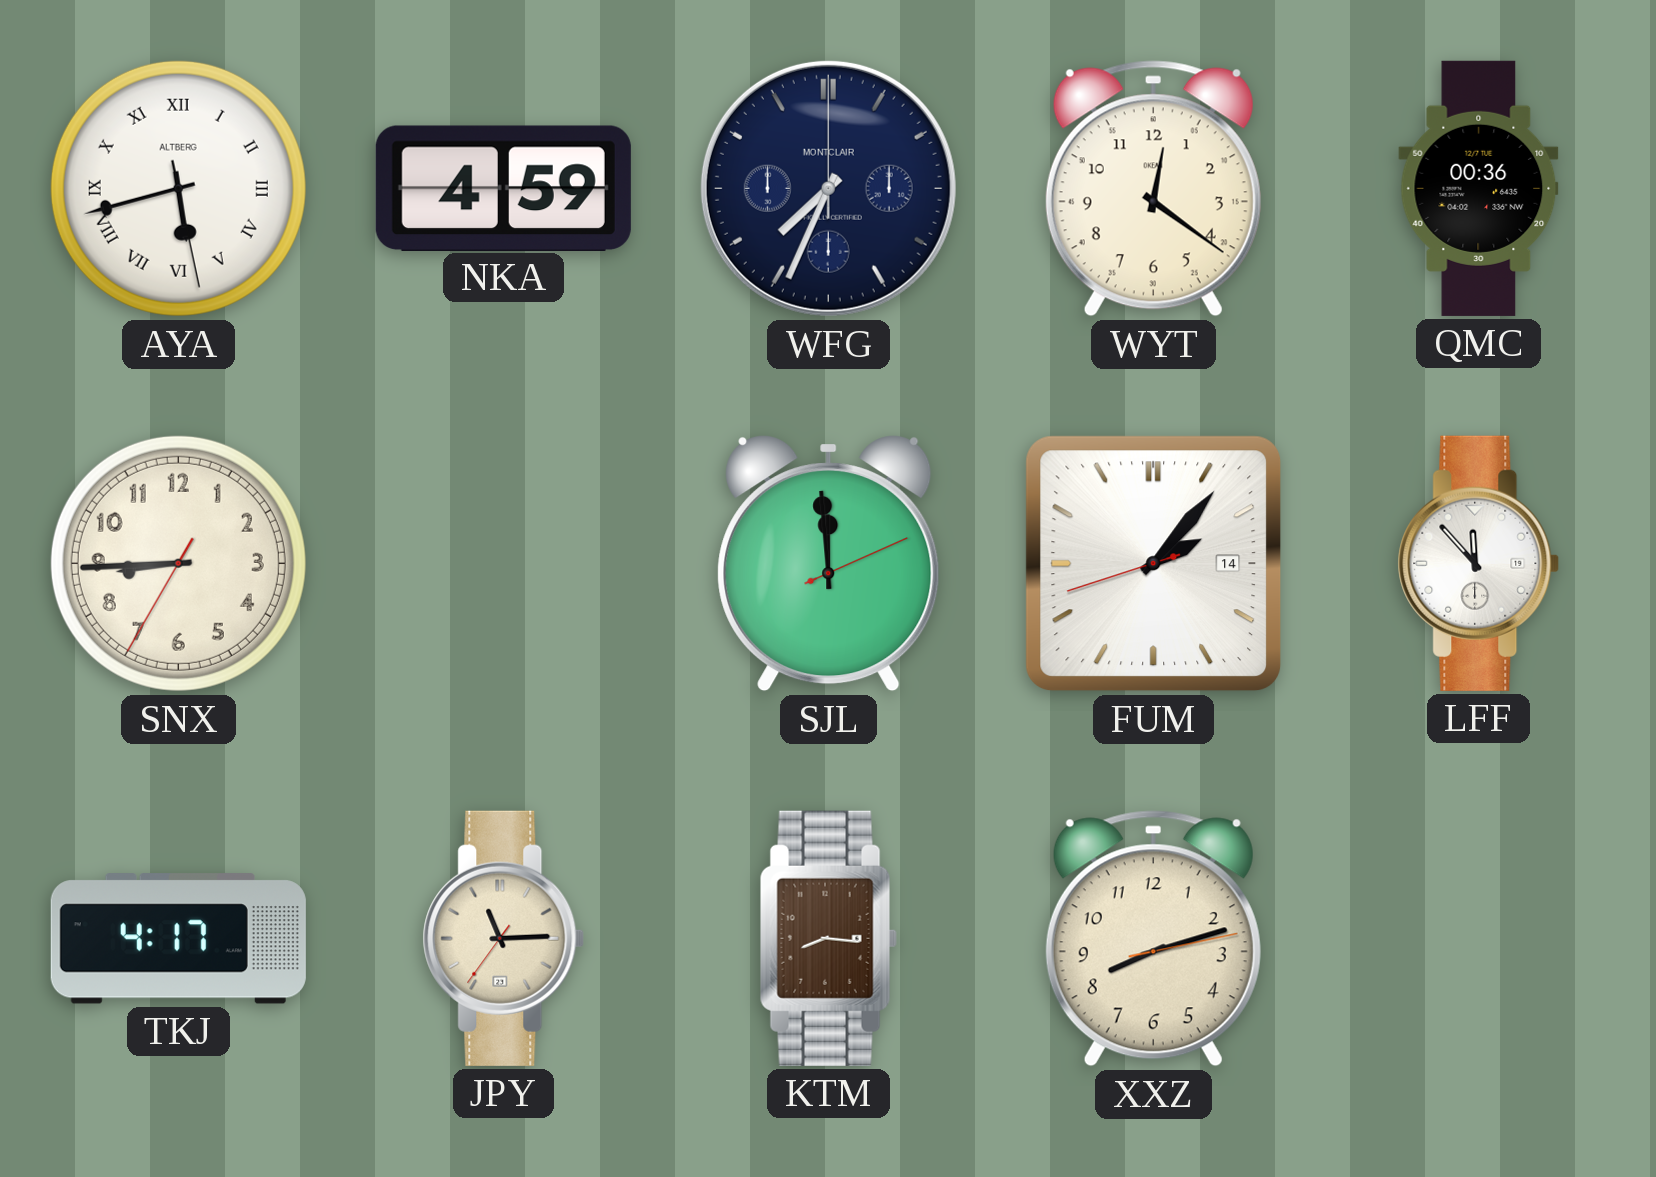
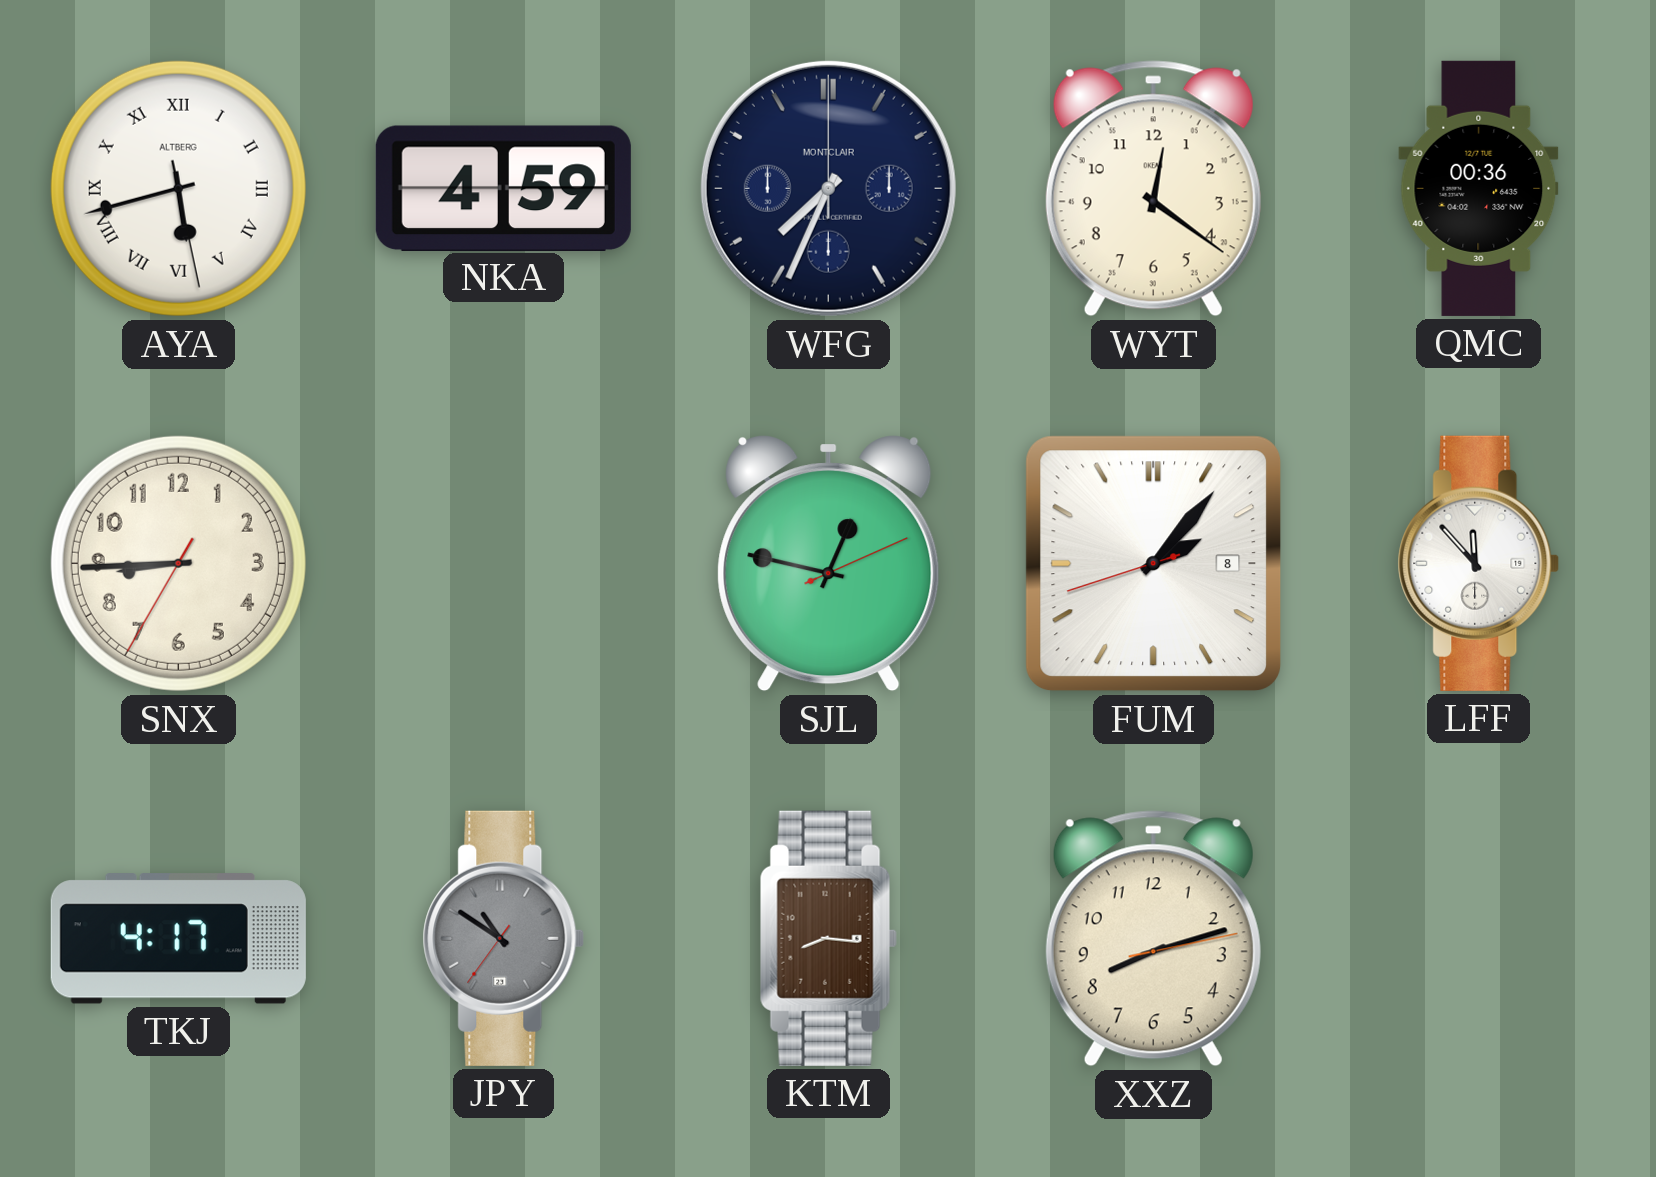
SJL: 11:59 -> 12:47
FUM date: 14 -> 8
JPY: 11:14 -> 10:50
JPY dial: cream -> grey
